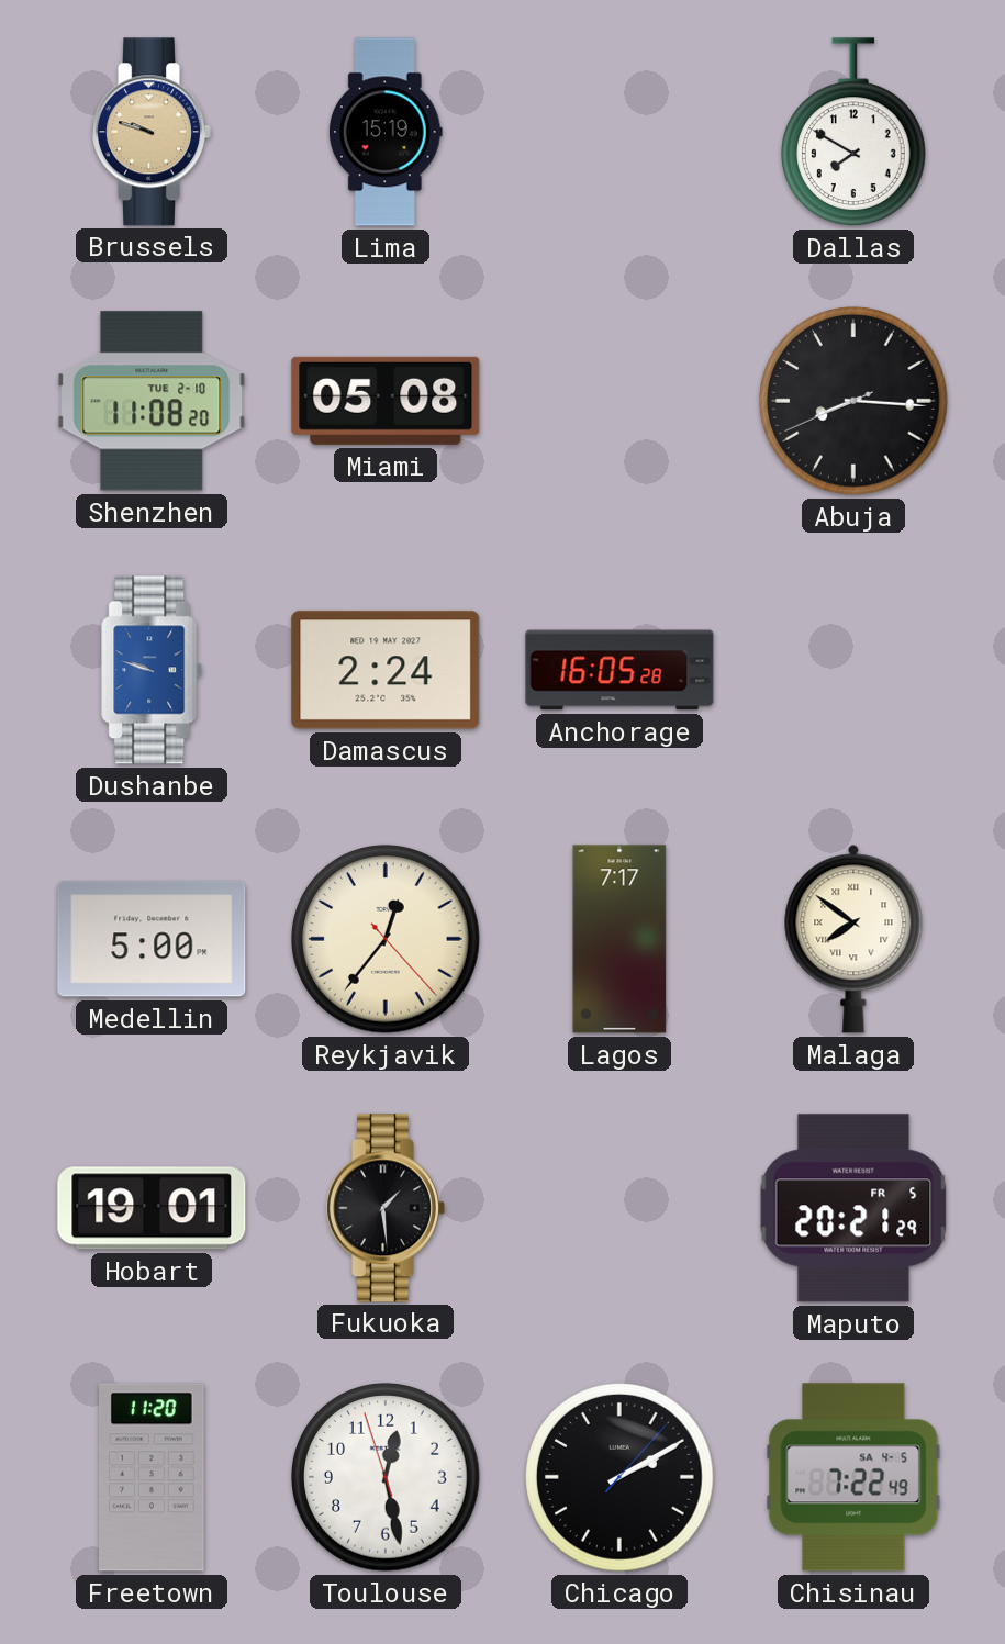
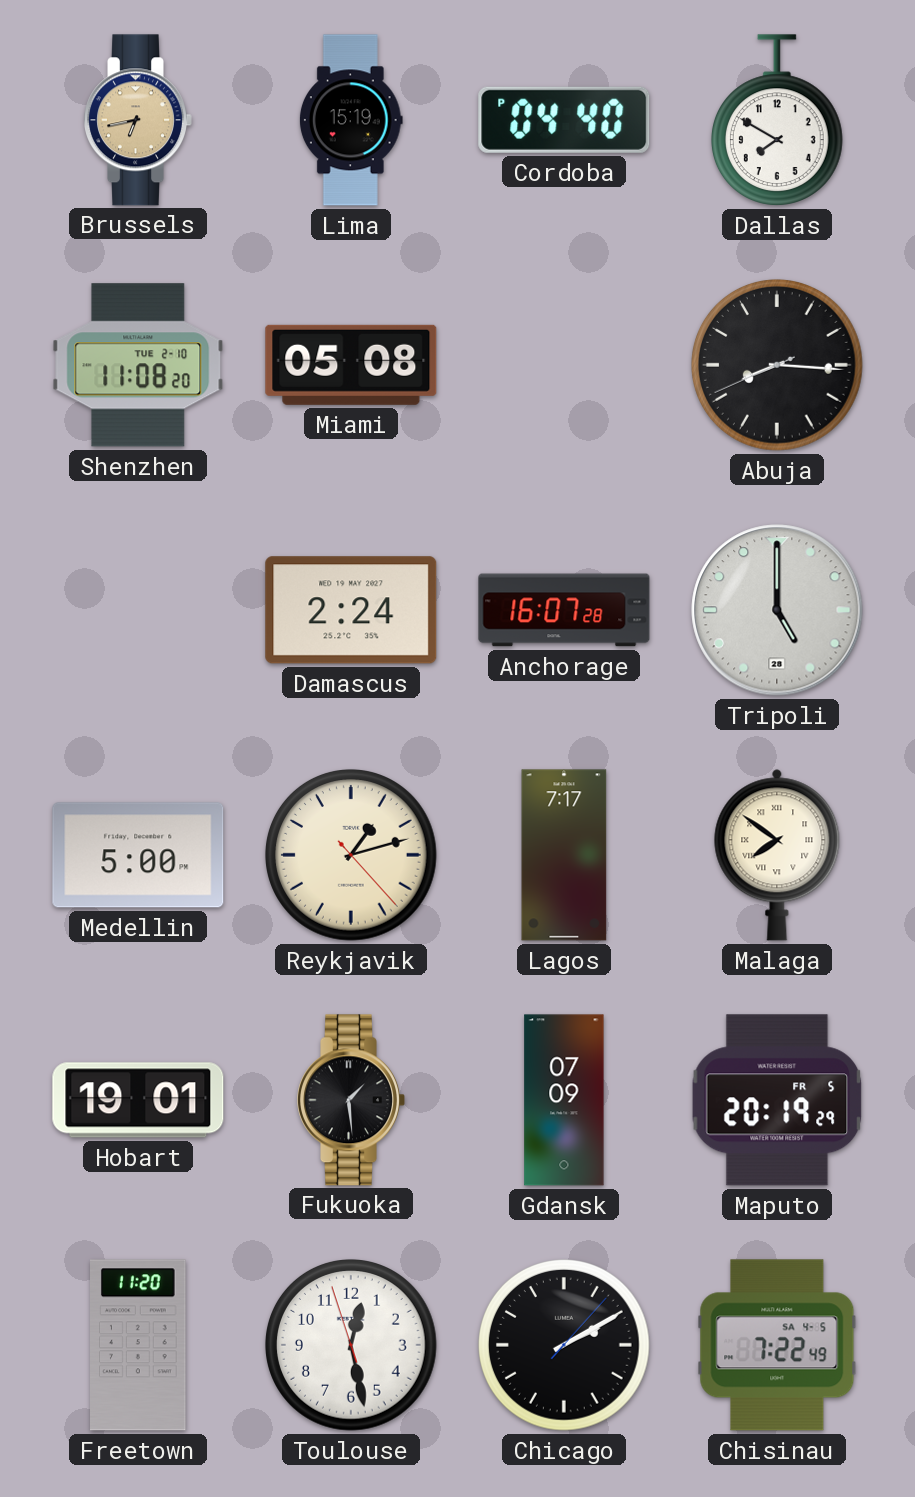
Brussels: 9:48 -> 6:43
Cordoba: none -> 04:40
Dushanbe: 9:48 -> none
Anchorage: 16:05 -> 16:07
Tripoli: none -> 5:00
Reykjavik: 12:36 -> 1:12
Gdansk: none -> 07:09
Maputo: 20:21 -> 20:19
